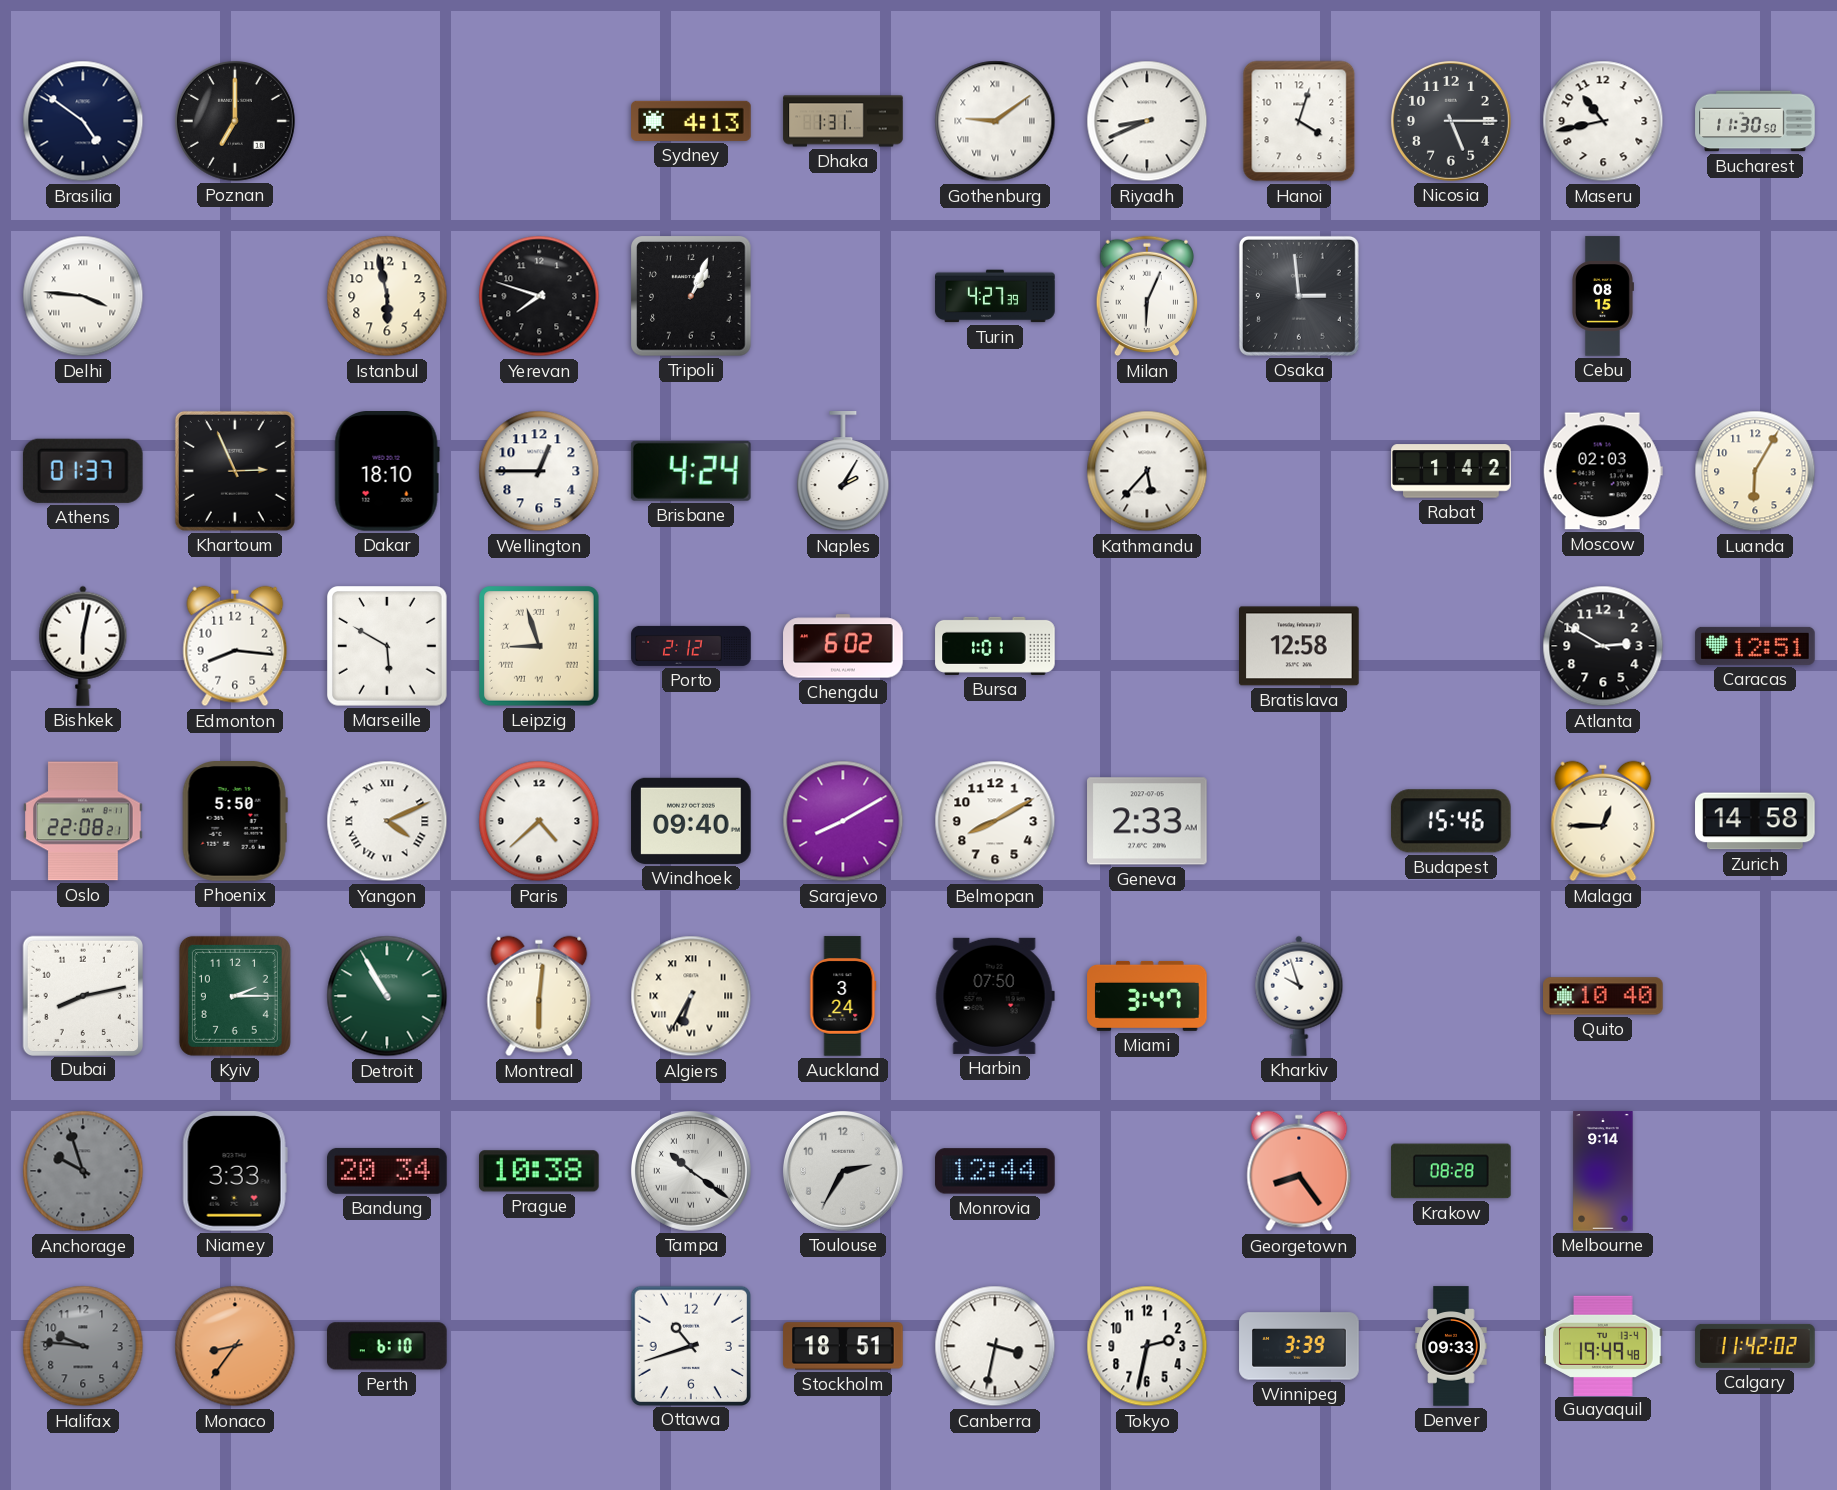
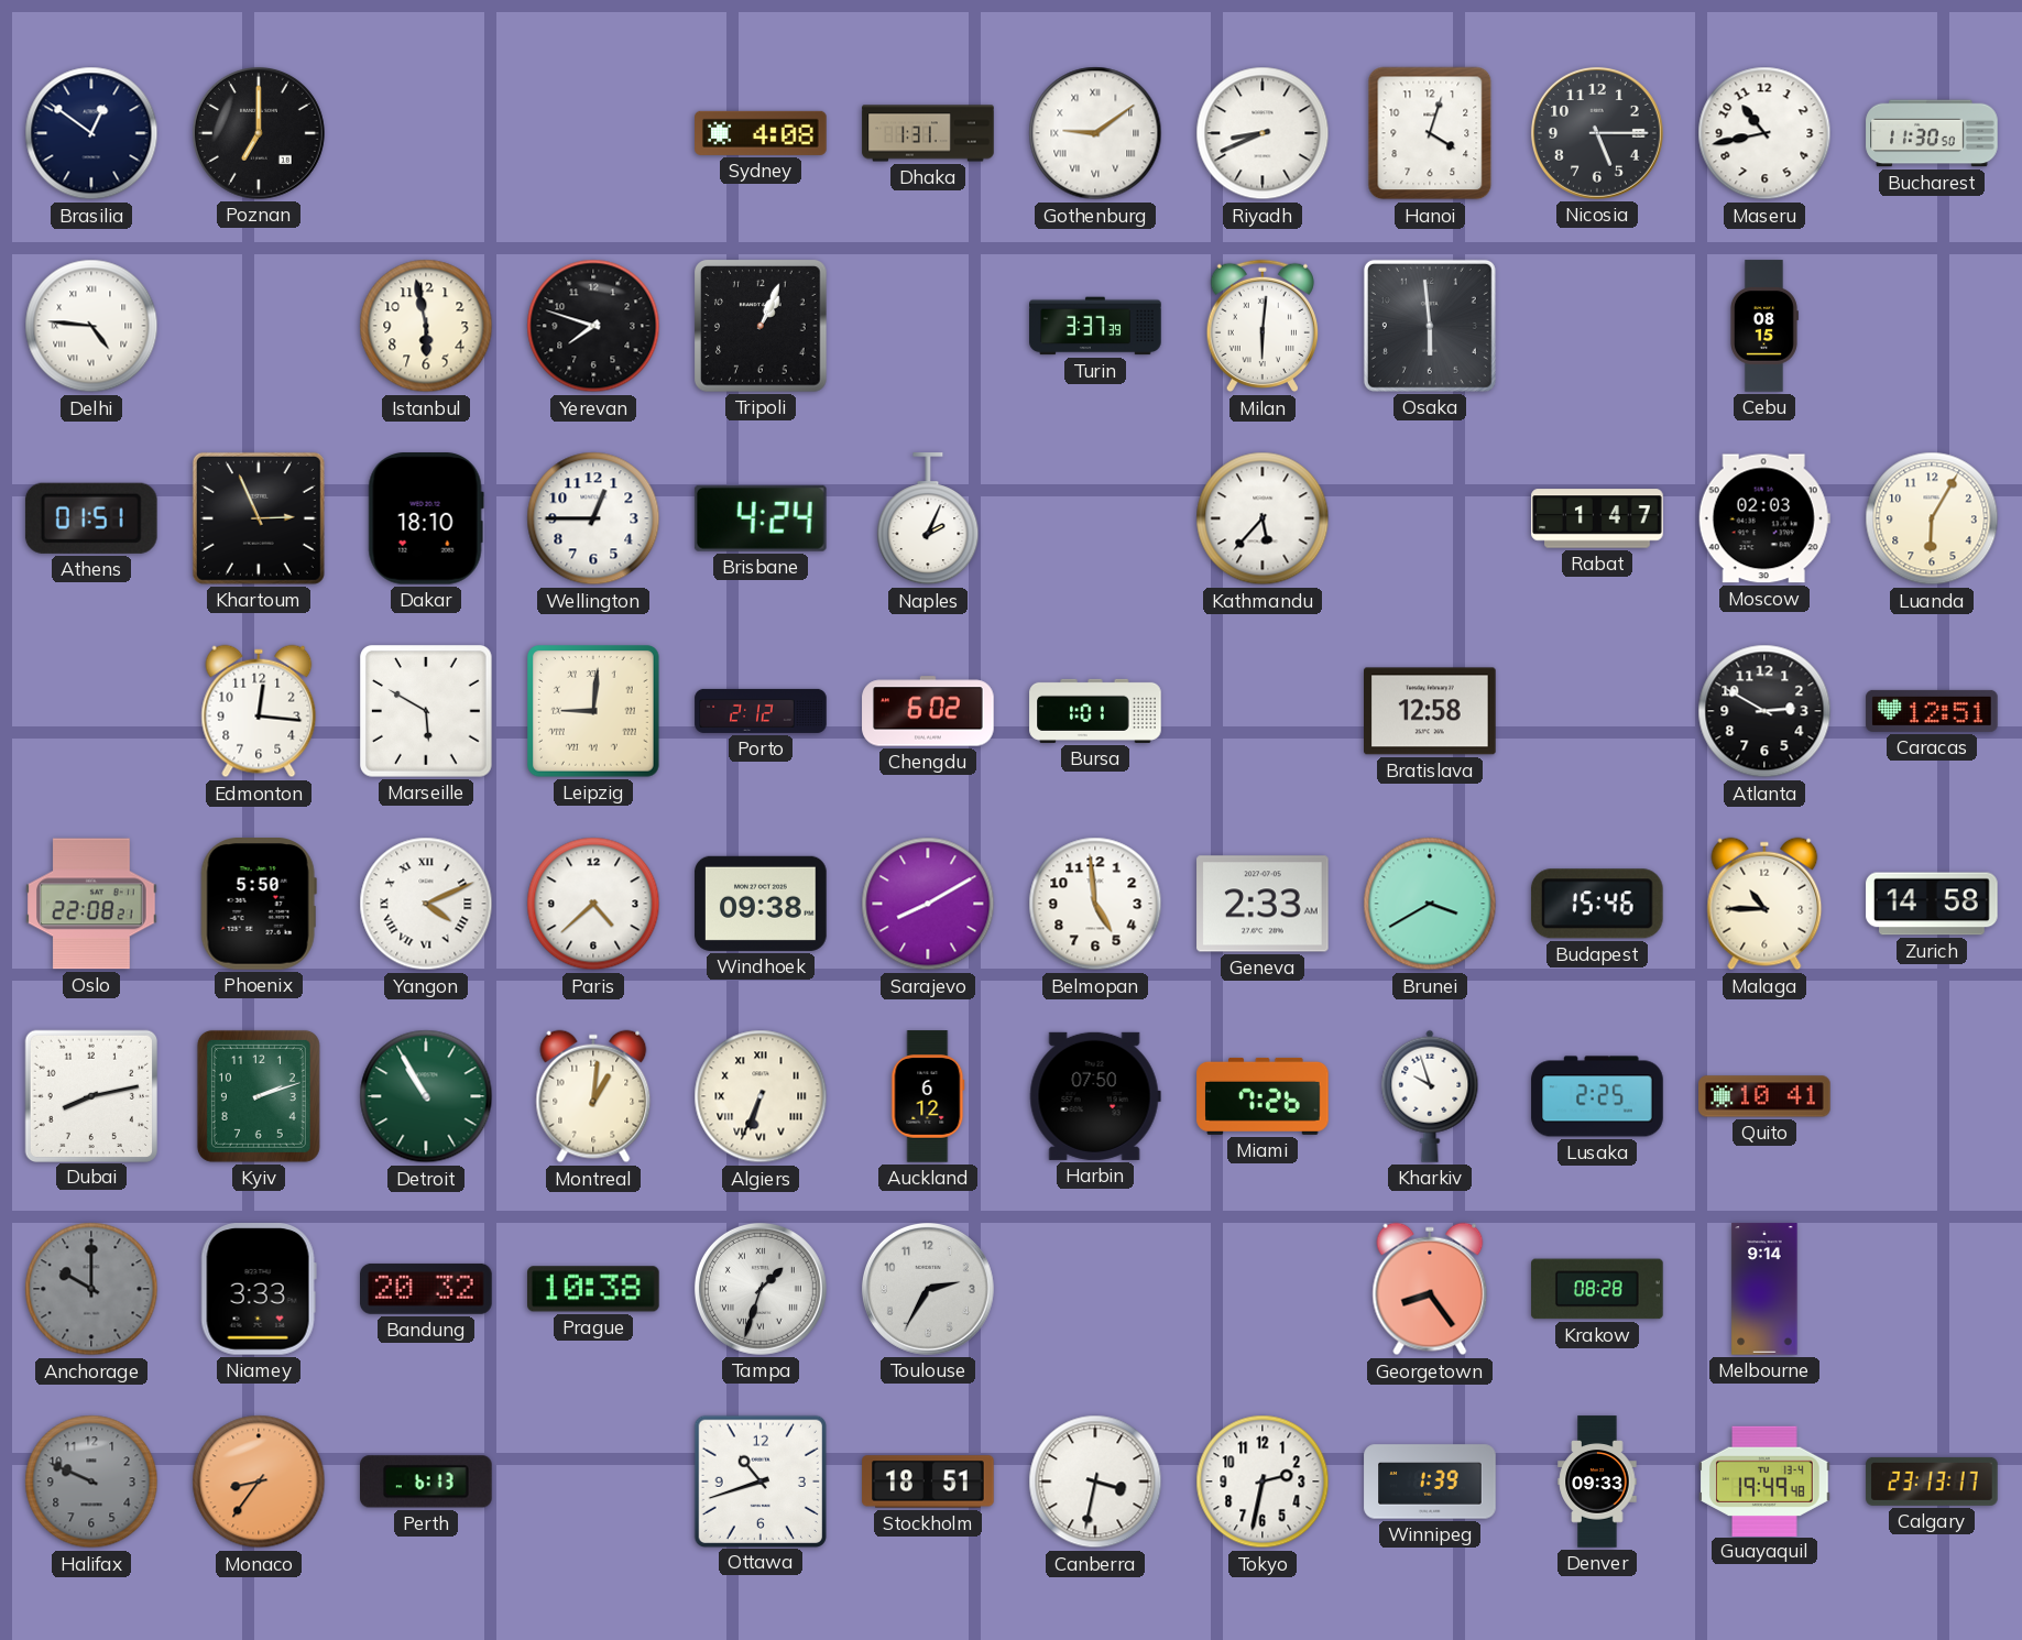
Brasilia: 4:51 -> 12:51
Sydney: 4:13 -> 4:08
Delhi: 3:46 -> 4:46
Turin: 4:27 -> 3:37
Milan: 6:04 -> 6:01
Osaka: 2:59 -> 5:59
Athens: 01:37 -> 01:51
Naples: 2:05 -> 2:04
Rabat: 1:42 -> 1:47
Bishkek: 6:02 -> none
Edmonton: 8:16 -> 12:16
Leipzig: 8:57 -> 9:01
Windhoek: 09:40 -> 09:38
Belmopan: 8:10 -> 4:59
Brunei: none -> 3:40
Malaga: 12:45 -> 10:45
Kyiv: 2:15 -> 2:12
Montreal: 6:01 -> 1:01
Algiers: 6:35 -> 6:34
Auckland: 3:24 -> 6:12
Miami: 3:47 -> 7:26
Lusaka: none -> 2:25
Quito: 10:40 -> 10:41
Anchorage: 9:57 -> 10:00
Bandung: 20:34 -> 20:32
Tampa: 10:21 -> 1:33
Monrovia: 12:44 -> none
Halifax: 9:46 -> 9:49
Perth: 6:10 -> 6:13
Winnipeg: 3:39 -> 1:39
Calgary: 11:42 -> 23:13
